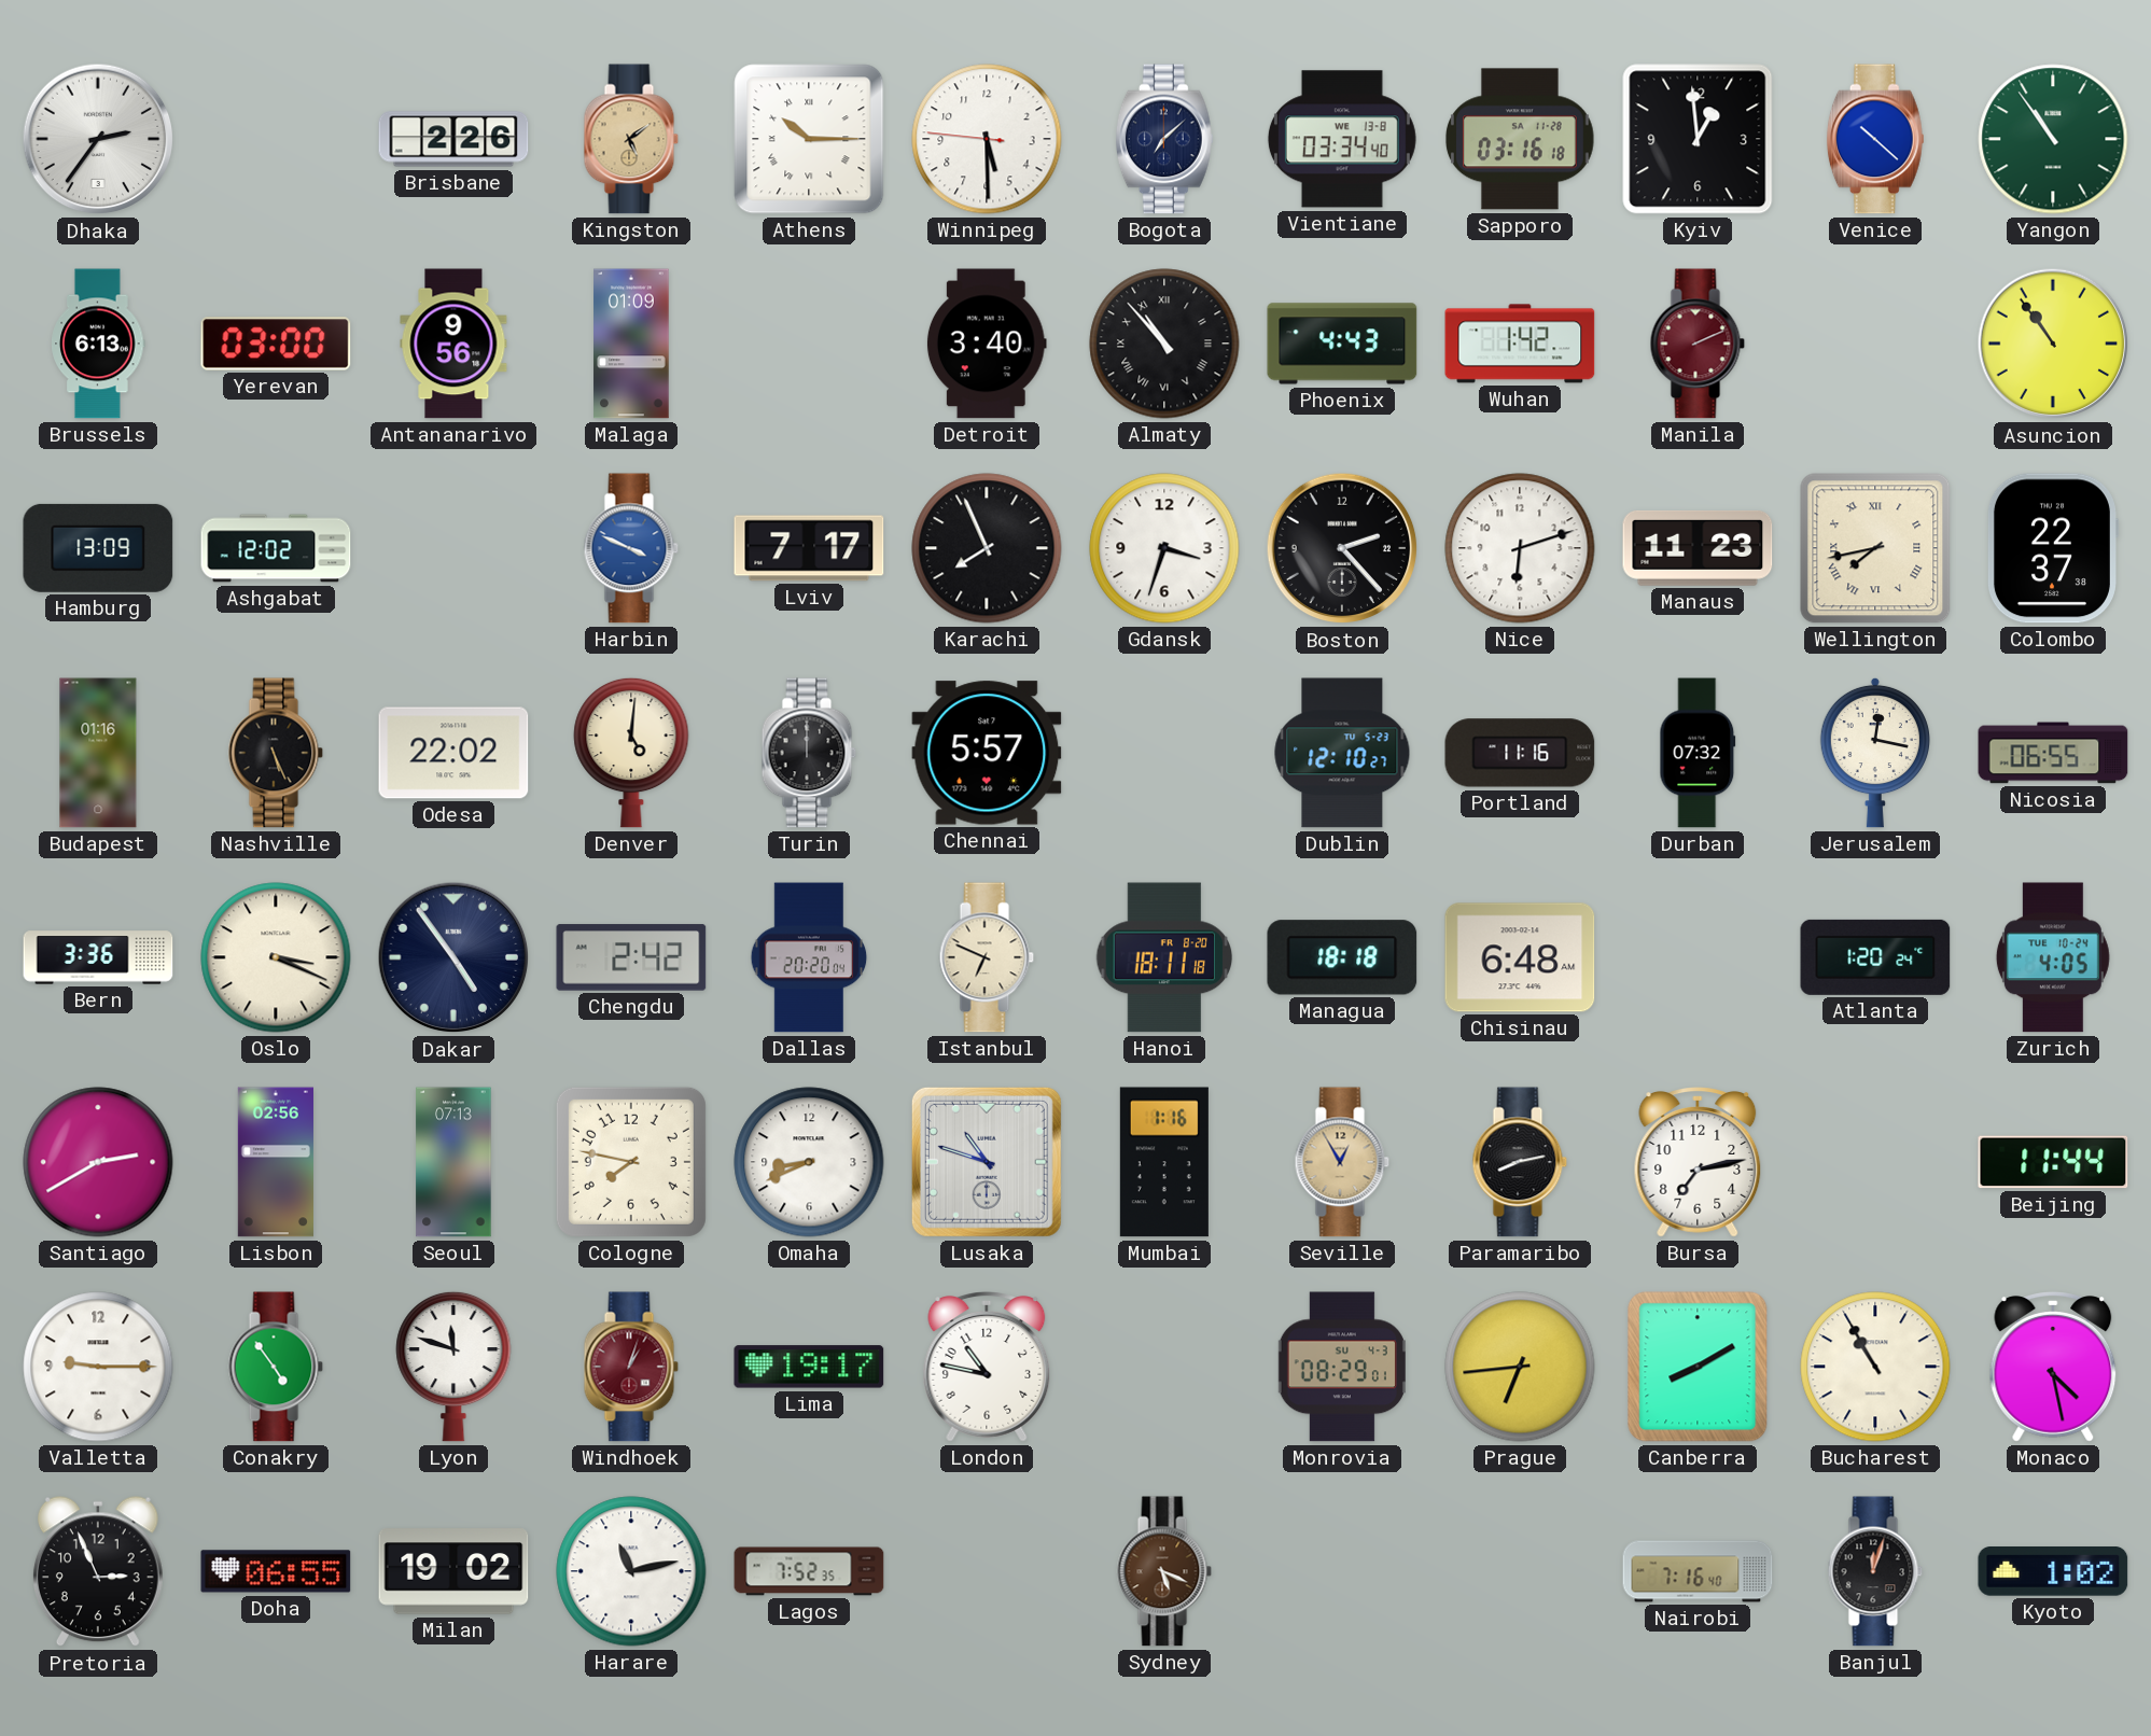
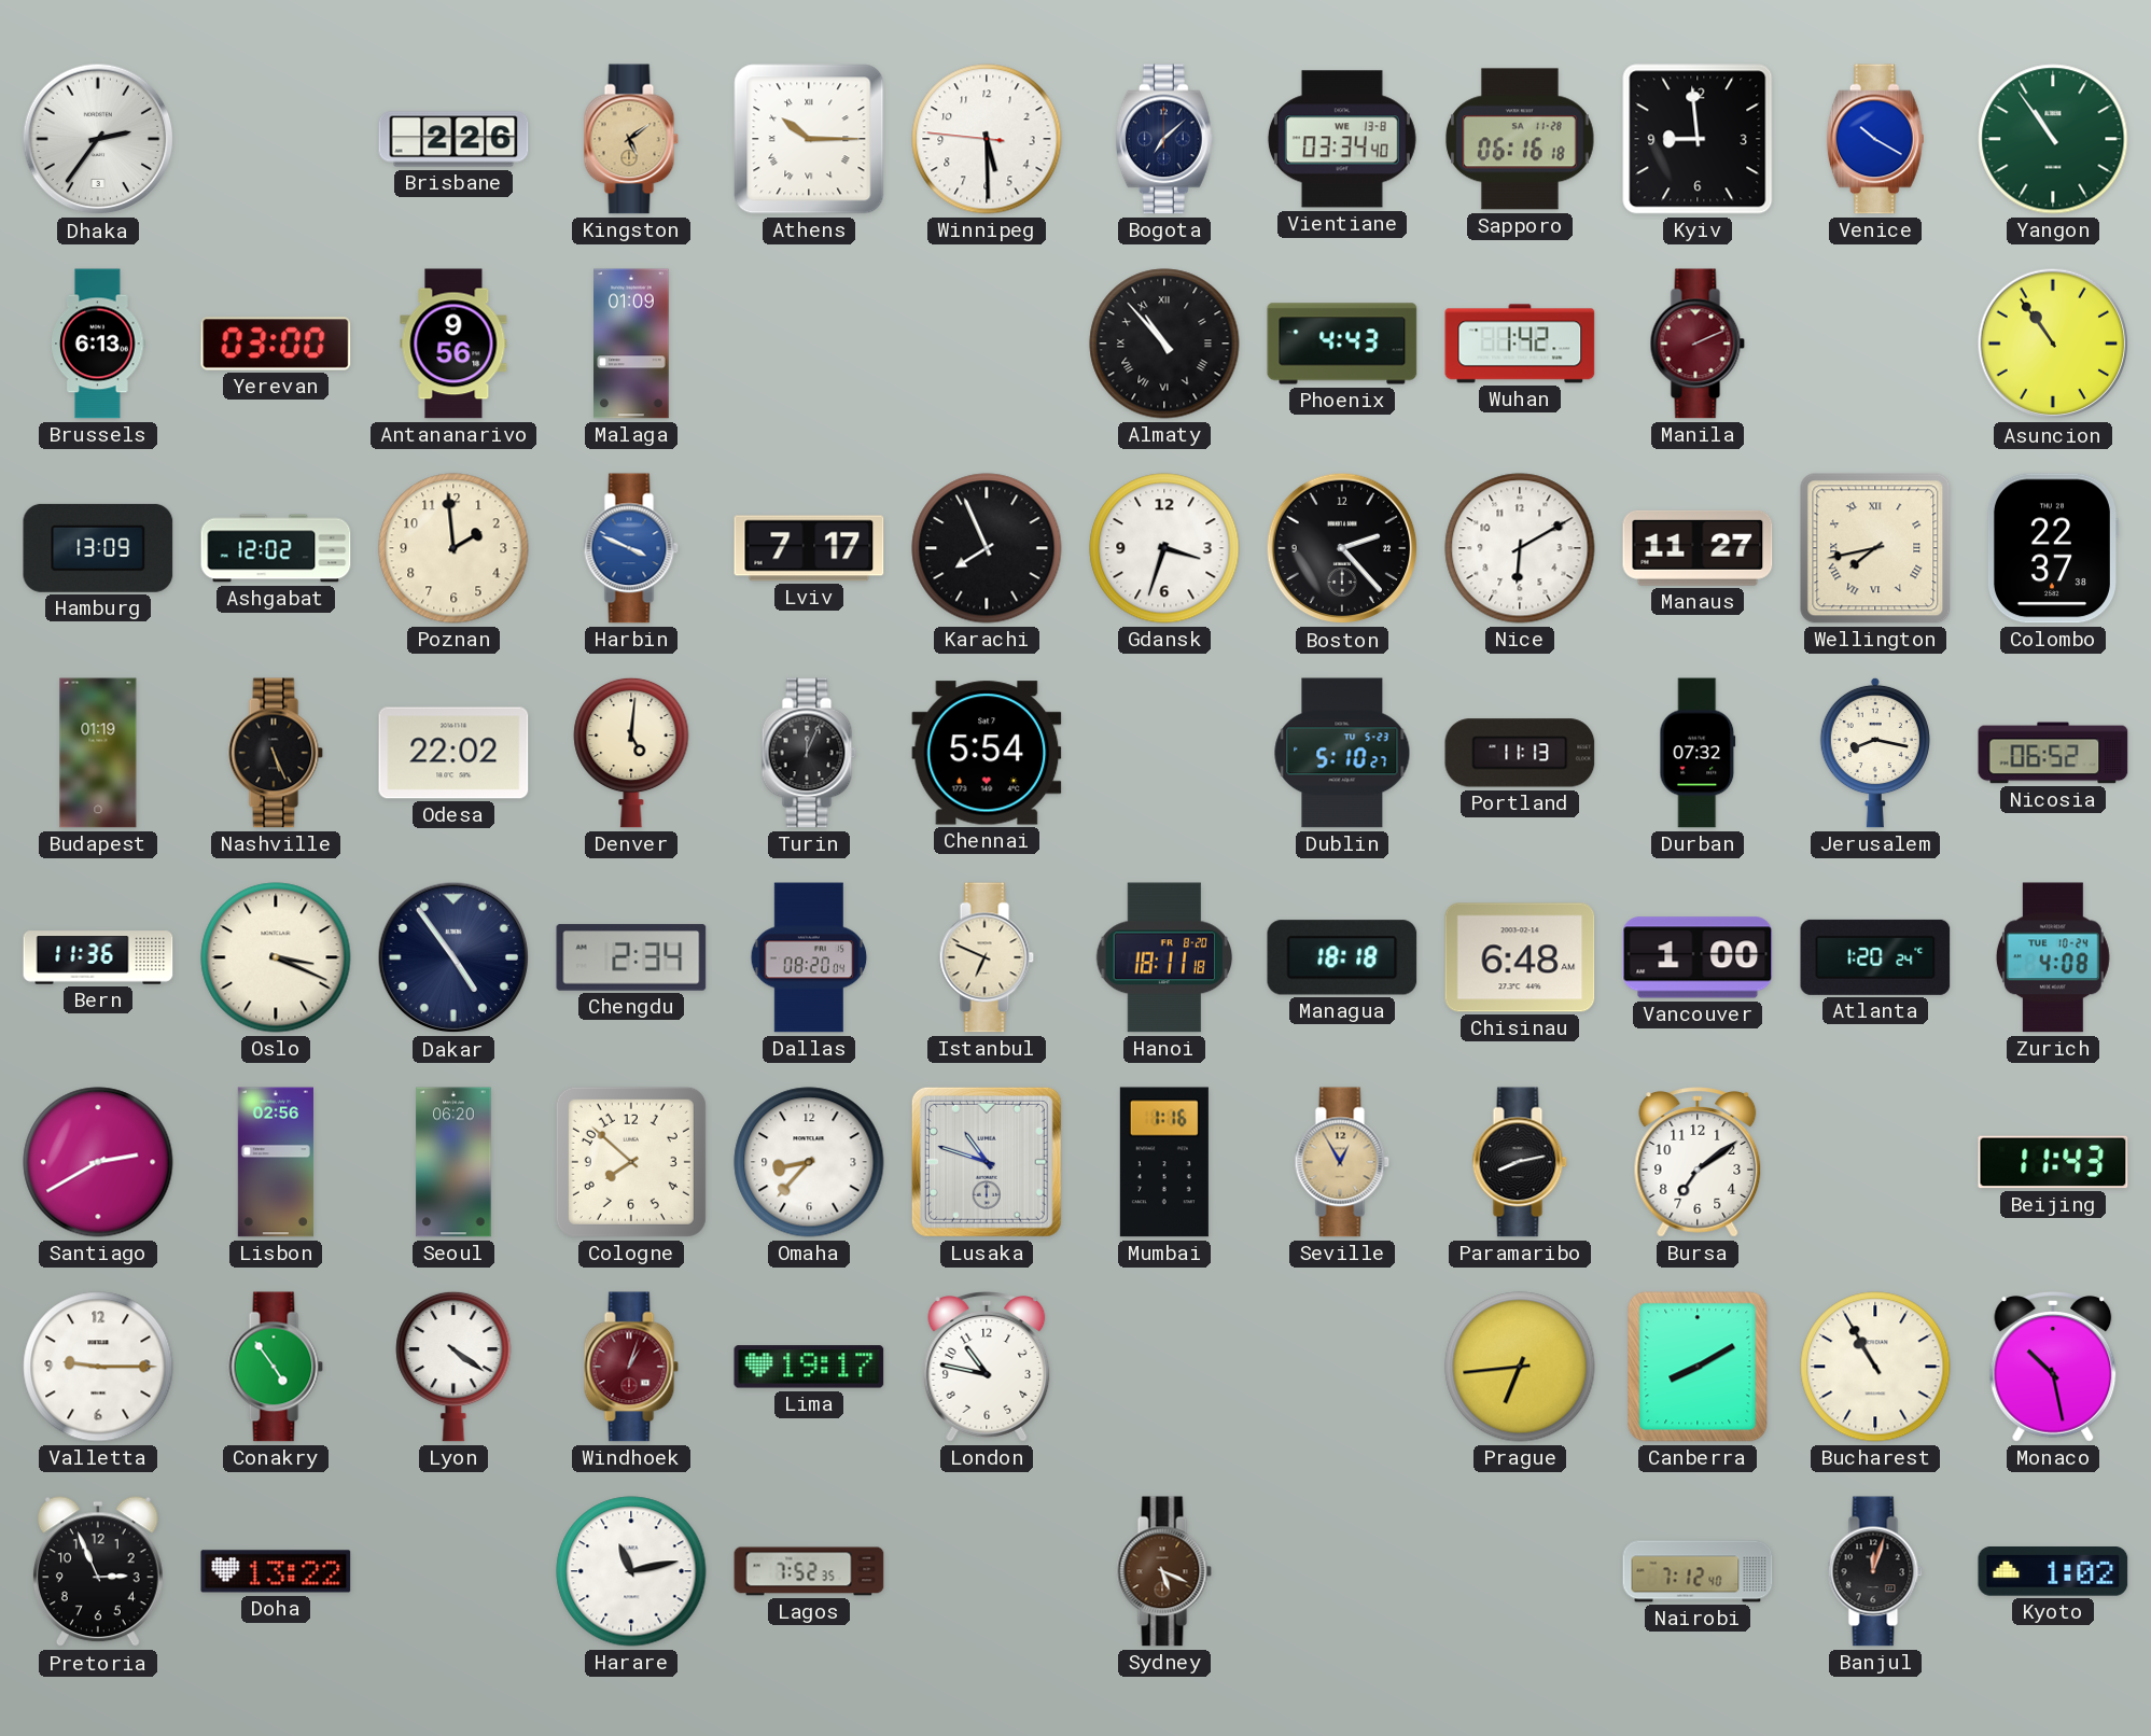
Sapporo: 03:16 -> 06:16
Kyiv: 12:59 -> 8:59
Venice: 10:22 -> 10:20
Detroit: 3:40 -> none
Poznan: none -> 1:59
Nice: 6:12 -> 6:10
Manaus: 11:23 -> 11:27
Budapest: 01:16 -> 01:19
Turin: 12:00 -> 12:04
Chennai: 5:57 -> 5:54
Dublin: 12:10 -> 5:10
Portland: 11:16 -> 11:13
Jerusalem: 12:17 -> 8:17
Nicosia: 06:55 -> 06:52
Bern: 3:36 -> 11:36
Chengdu: 2:42 -> 2:34
Dallas: 20:20 -> 08:20
Vancouver: none -> 1:00
Zurich: 4:05 -> 4:08
Seoul: 07:13 -> 06:20
Cologne: 7:47 -> 7:52
Omaha: 8:41 -> 8:37
Bursa: 7:13 -> 7:09
Beijing: 11:44 -> 11:43
Lyon: 11:48 -> 4:21
Monrovia: 08:29 -> none
Monaco: 4:28 -> 10:28
Doha: 06:55 -> 13:22
Milan: 19:02 -> none
Nairobi: 7:16 -> 7:12
